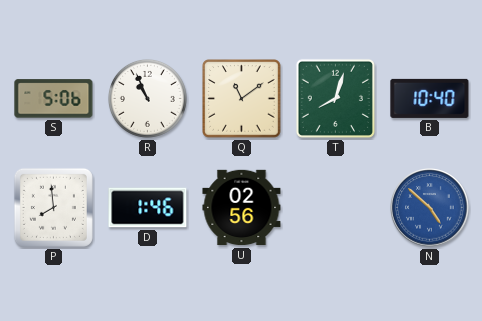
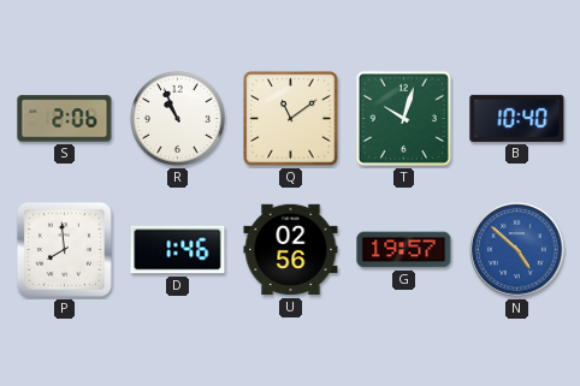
S: 5:06 -> 2:06
T: 8:03 -> 10:03
G: none -> 19:57
